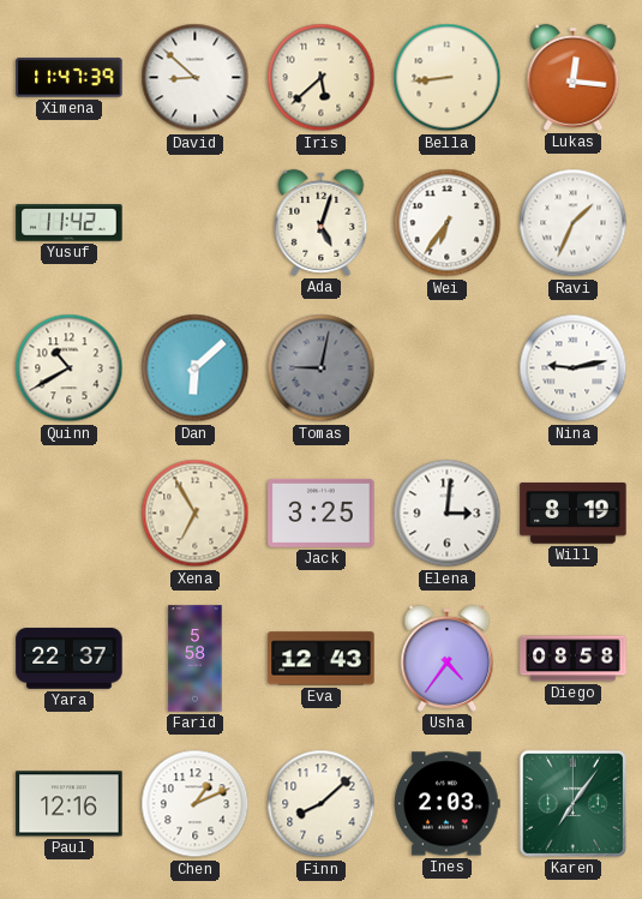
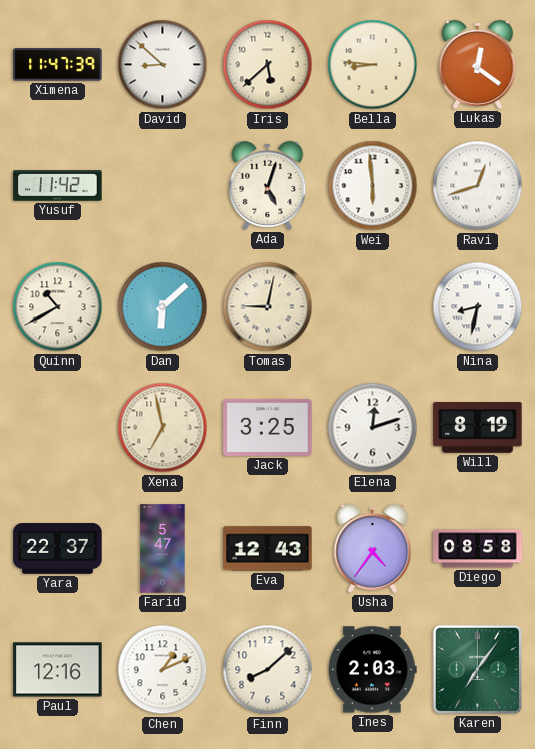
Bella: 8:44 -> 8:46
Lukas: 12:16 -> 12:21
Wei: 6:36 -> 5:59
Ravi: 1:34 -> 12:42
Tomas dial: grey -> cream
Nina: 9:13 -> 8:32
Xena: 6:55 -> 6:58
Elena: 3:01 -> 12:12
Farid: 5:58 -> 5:47
